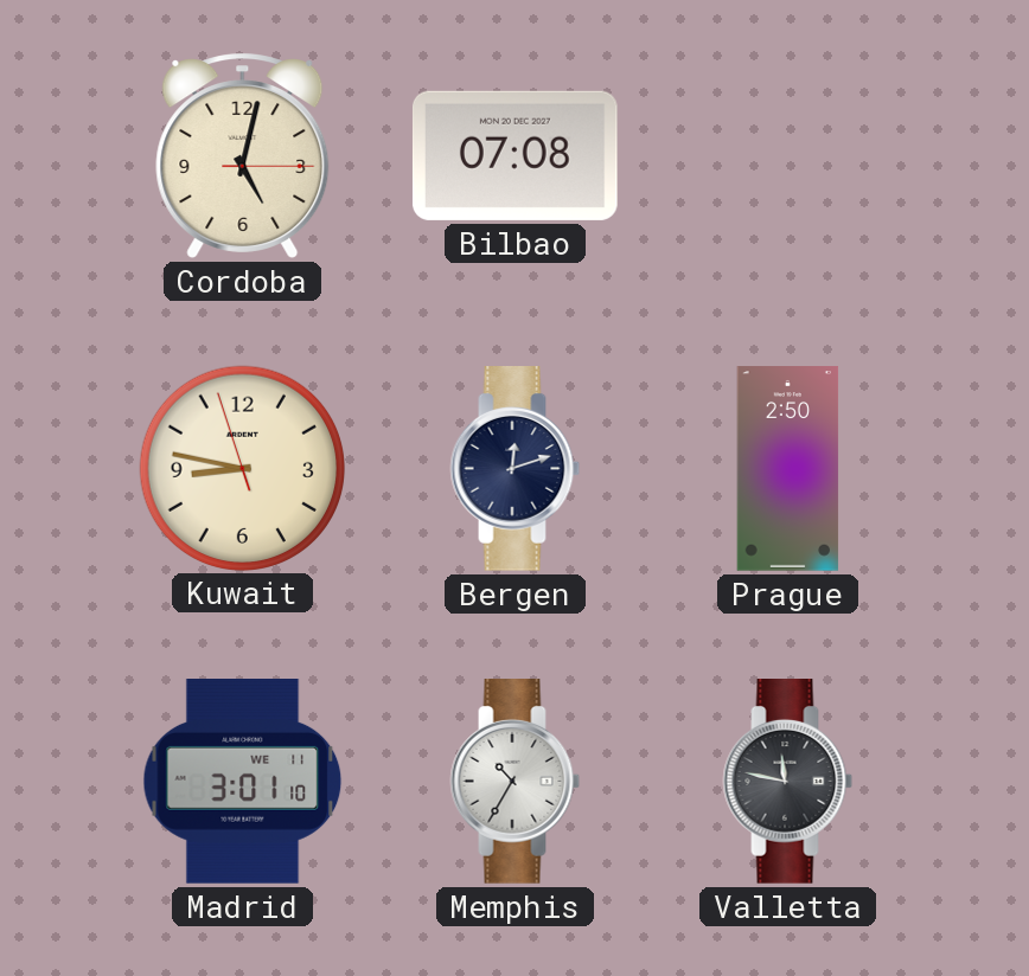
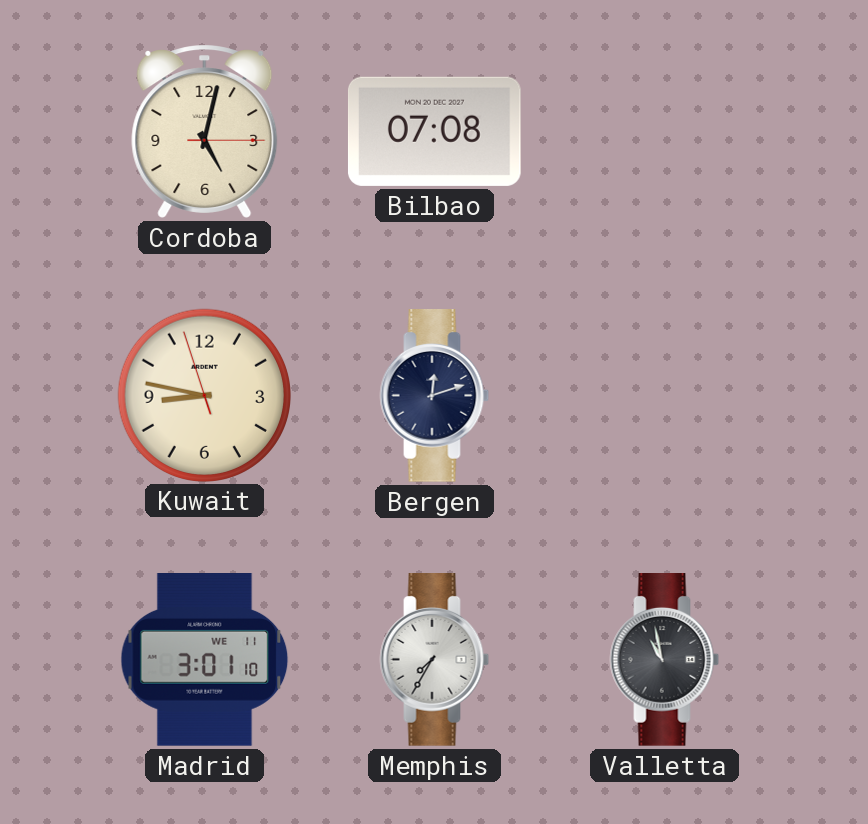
Prague: 2:50 -> none
Memphis: 10:35 -> 7:35
Valletta: 11:47 -> 10:58
